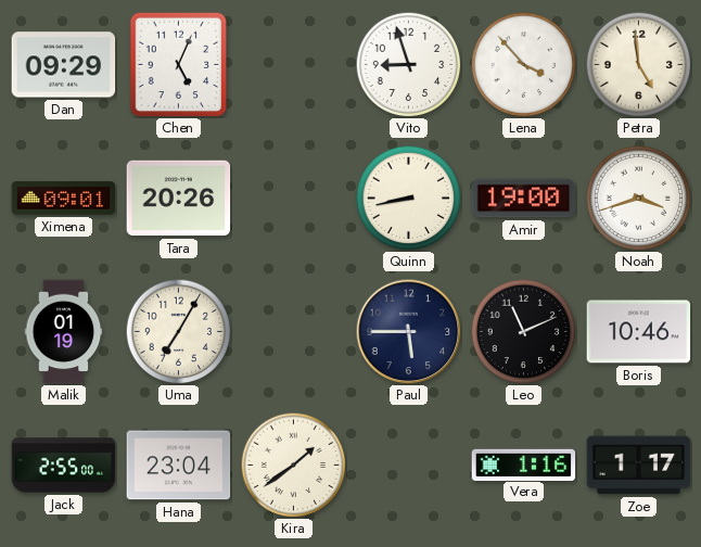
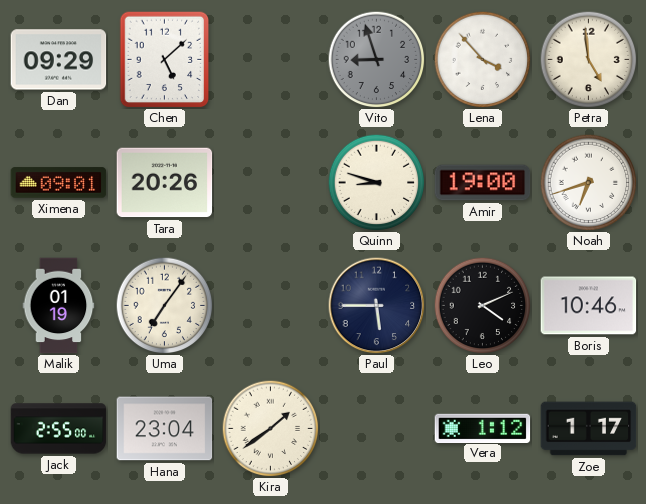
Chen: 5:04 -> 5:08
Vito dial: white -> grey
Quinn: 8:43 -> 8:48
Noah: 3:42 -> 6:42
Uma: 7:05 -> 7:06
Leo: 11:11 -> 4:11
Vera: 1:16 -> 1:12
